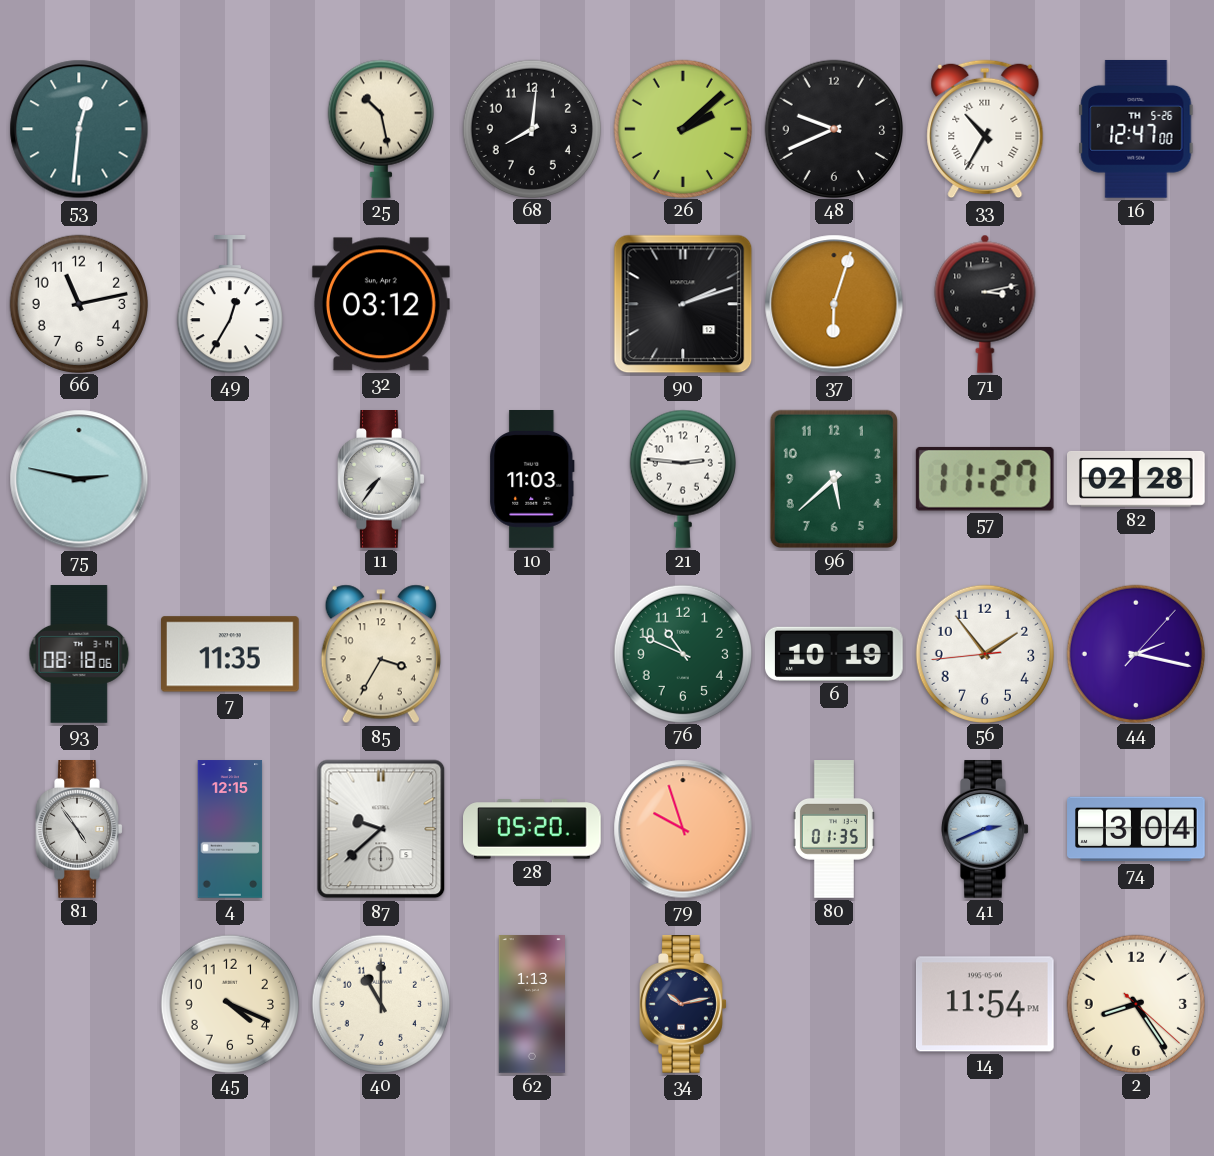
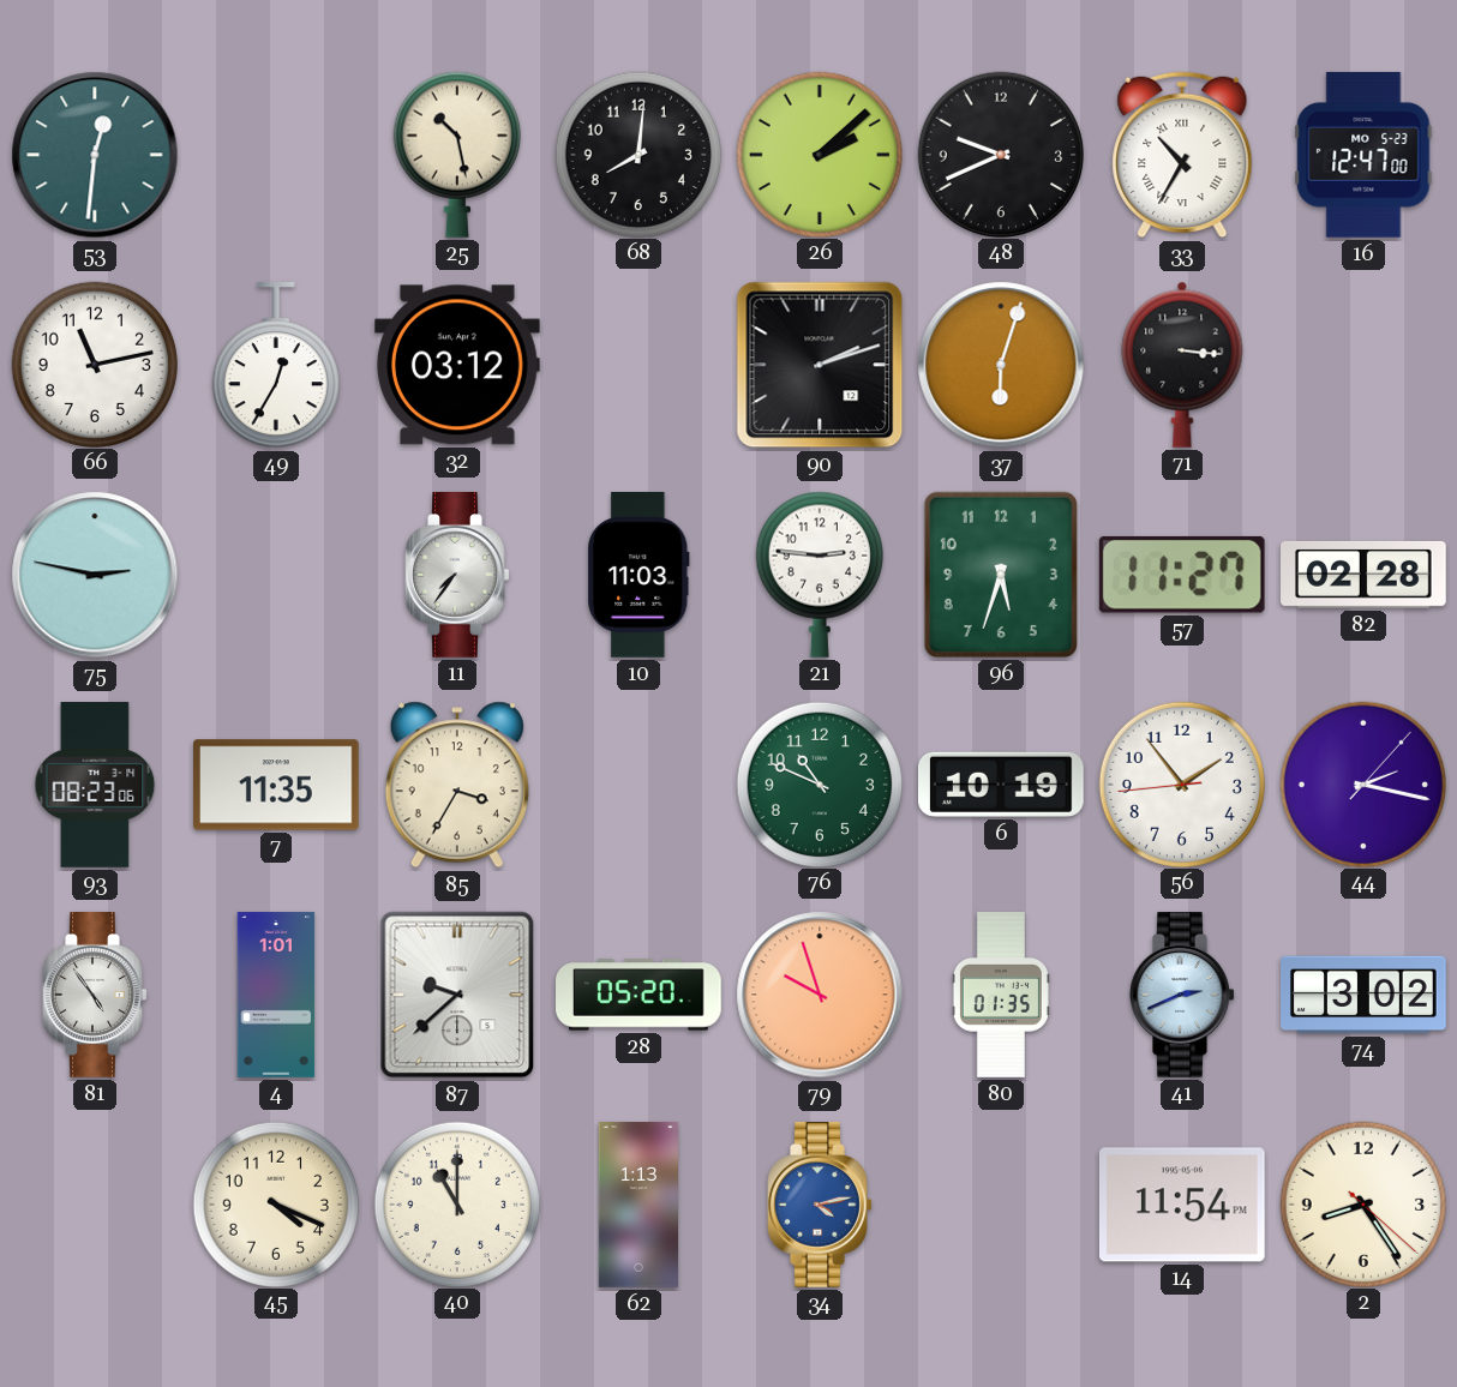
16 date: TH 5-26 -> MO 5-23
71: 3:13 -> 3:16
96: 5:38 -> 5:33
93: 08:18 -> 08:23
4: 12:15 -> 1:01
74: 3:04 -> 3:02
34: 10:13 -> 4:13
34 dial: navy -> blue
